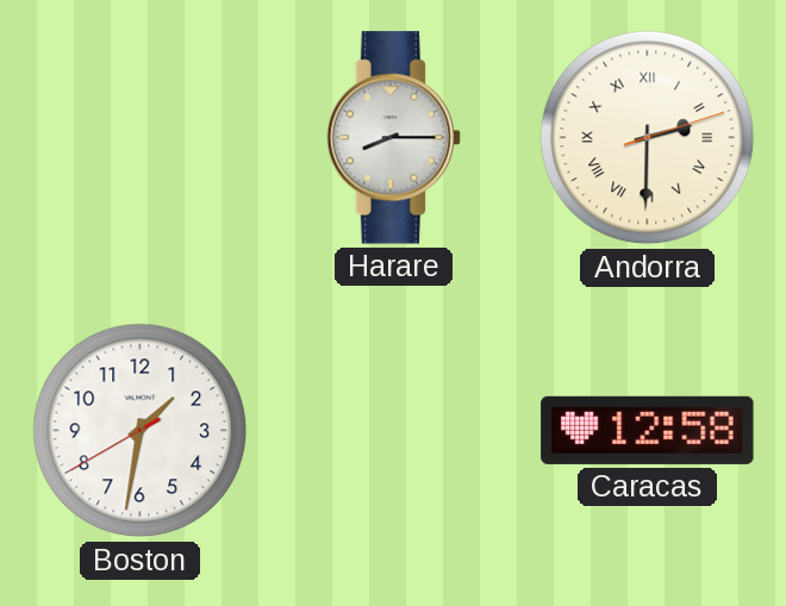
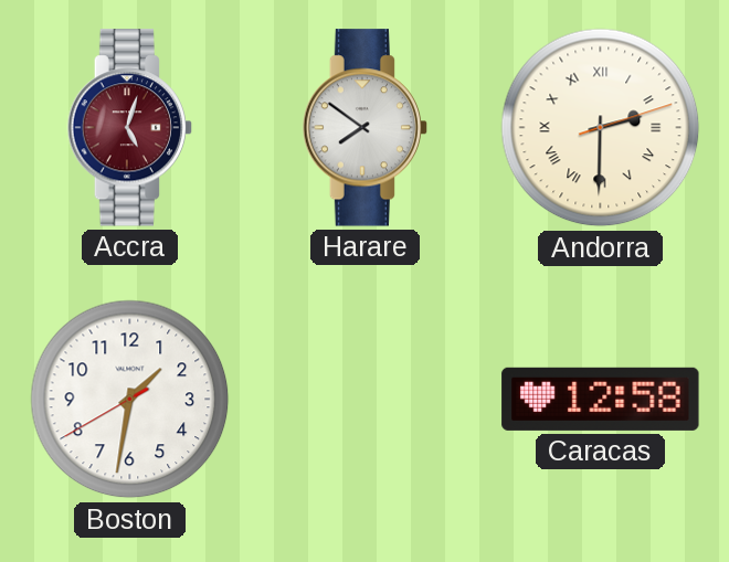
Accra: none -> 5:03
Harare: 8:15 -> 7:51
